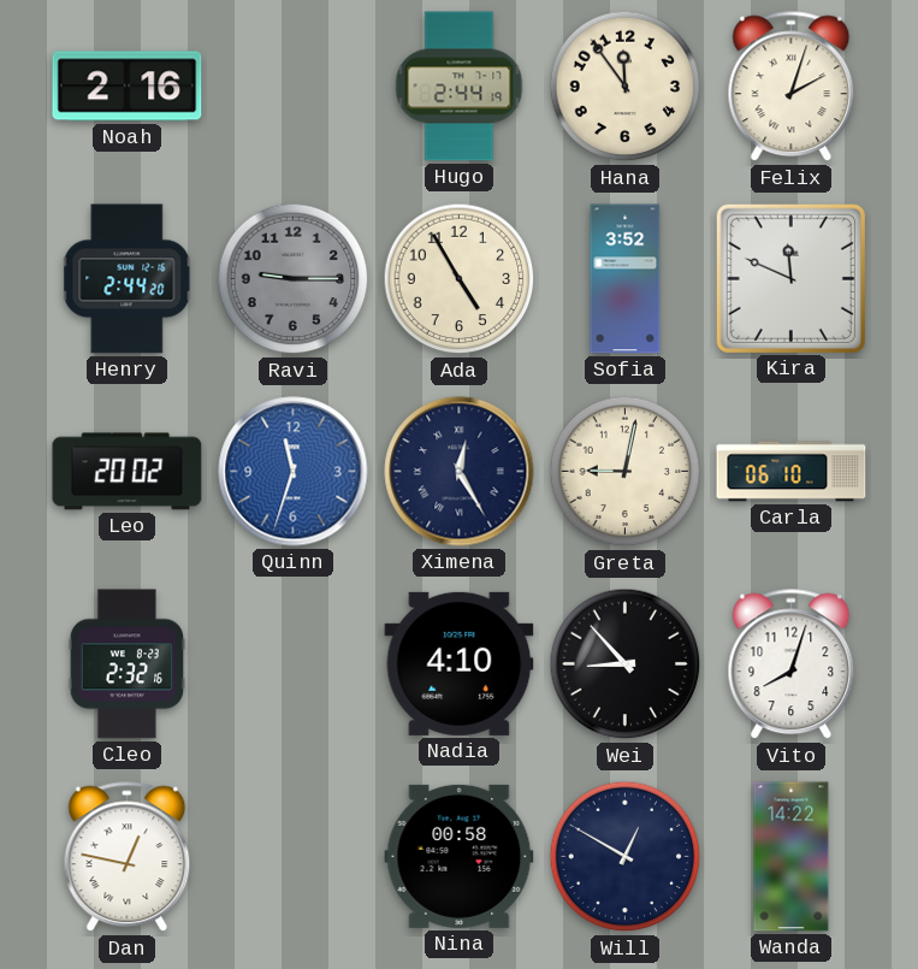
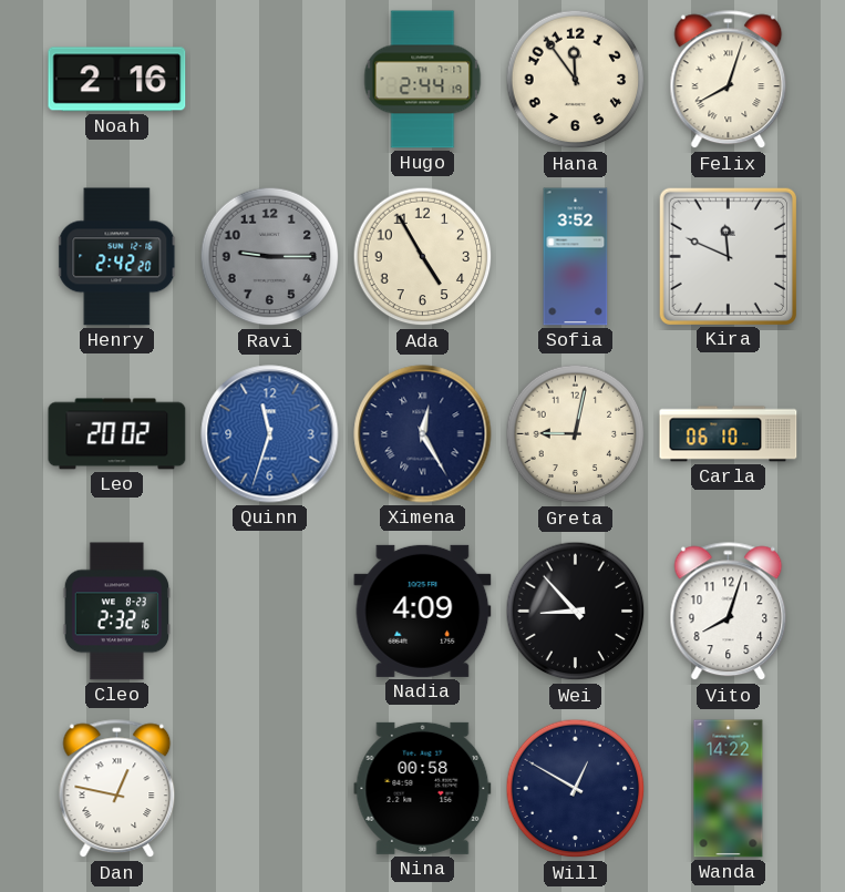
Felix: 2:03 -> 8:03
Henry: 2:44 -> 2:42
Nadia: 4:10 -> 4:09
